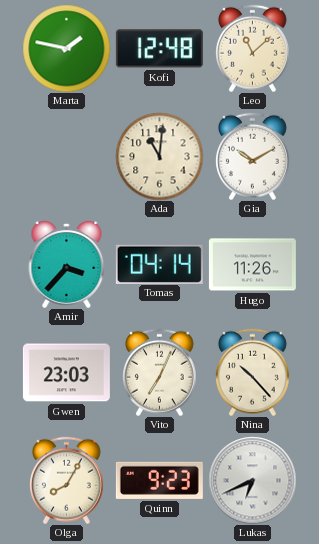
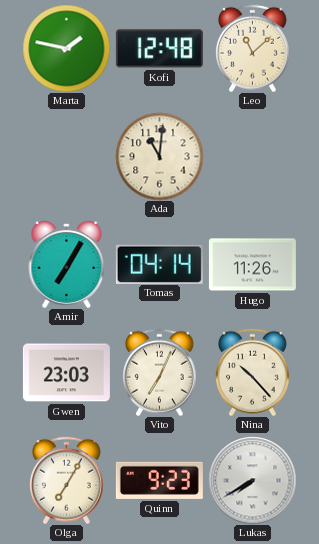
Gia: 10:10 -> none
Amir: 3:37 -> 7:05
Olga: 8:05 -> 7:05
Lukas: 6:41 -> 7:40
